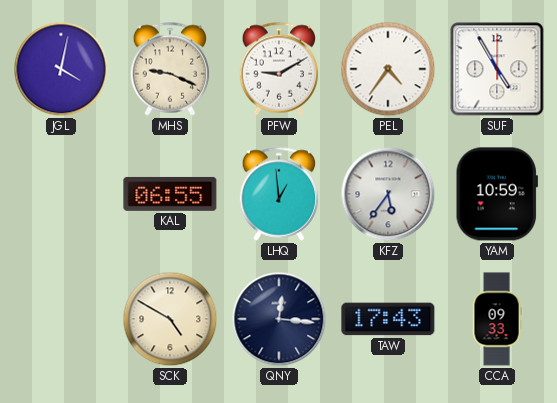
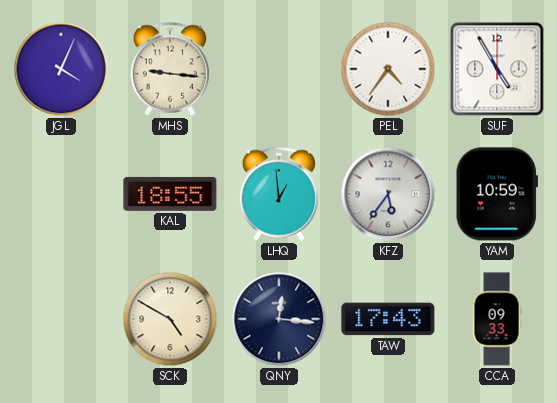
JGL: 4:02 -> 4:04
MHS: 9:19 -> 9:16
PFW: 9:10 -> none
KAL: 06:55 -> 18:55
